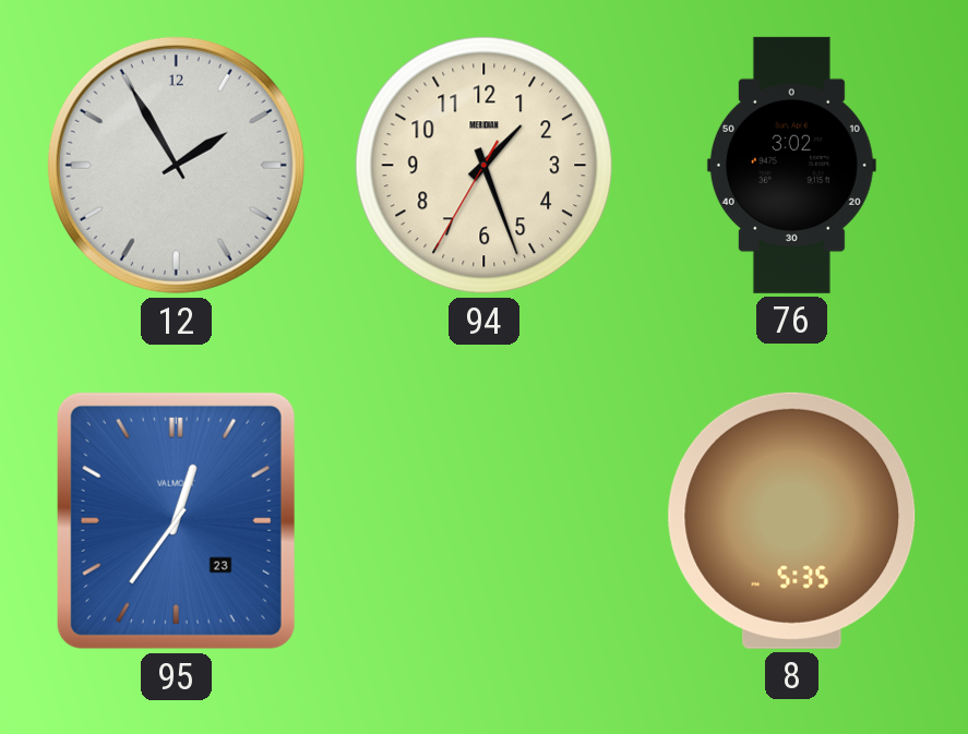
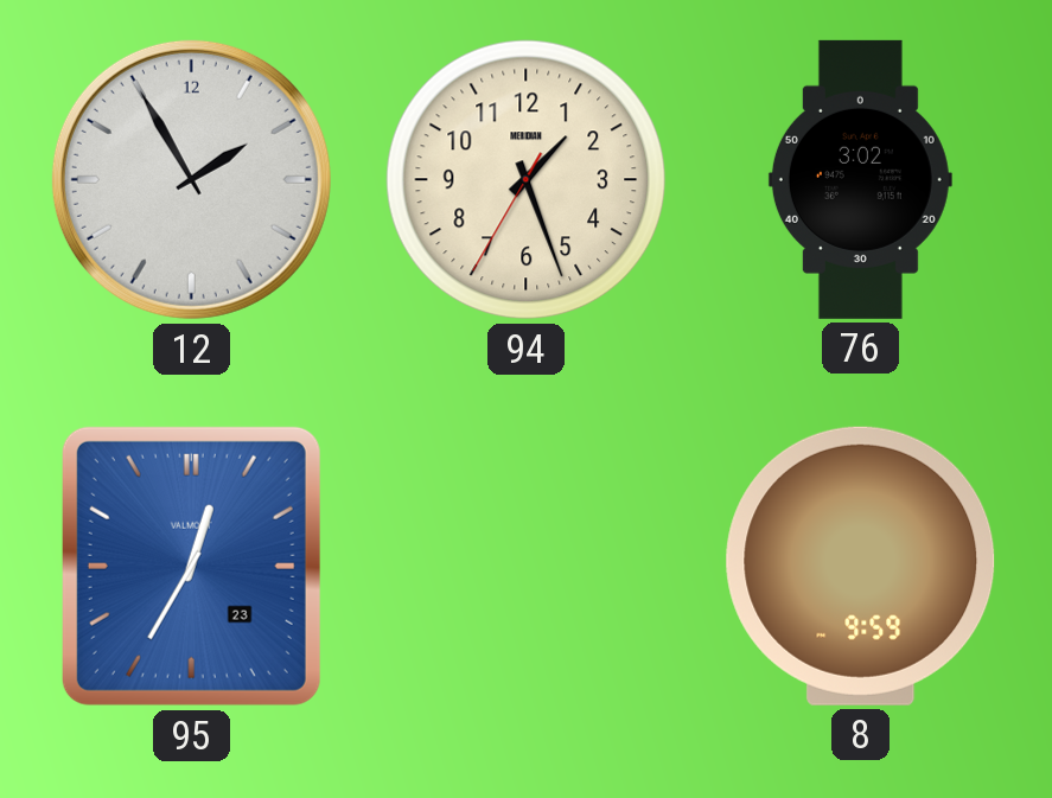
95: 12:36 -> 12:35
8: 5:35 -> 9:59
